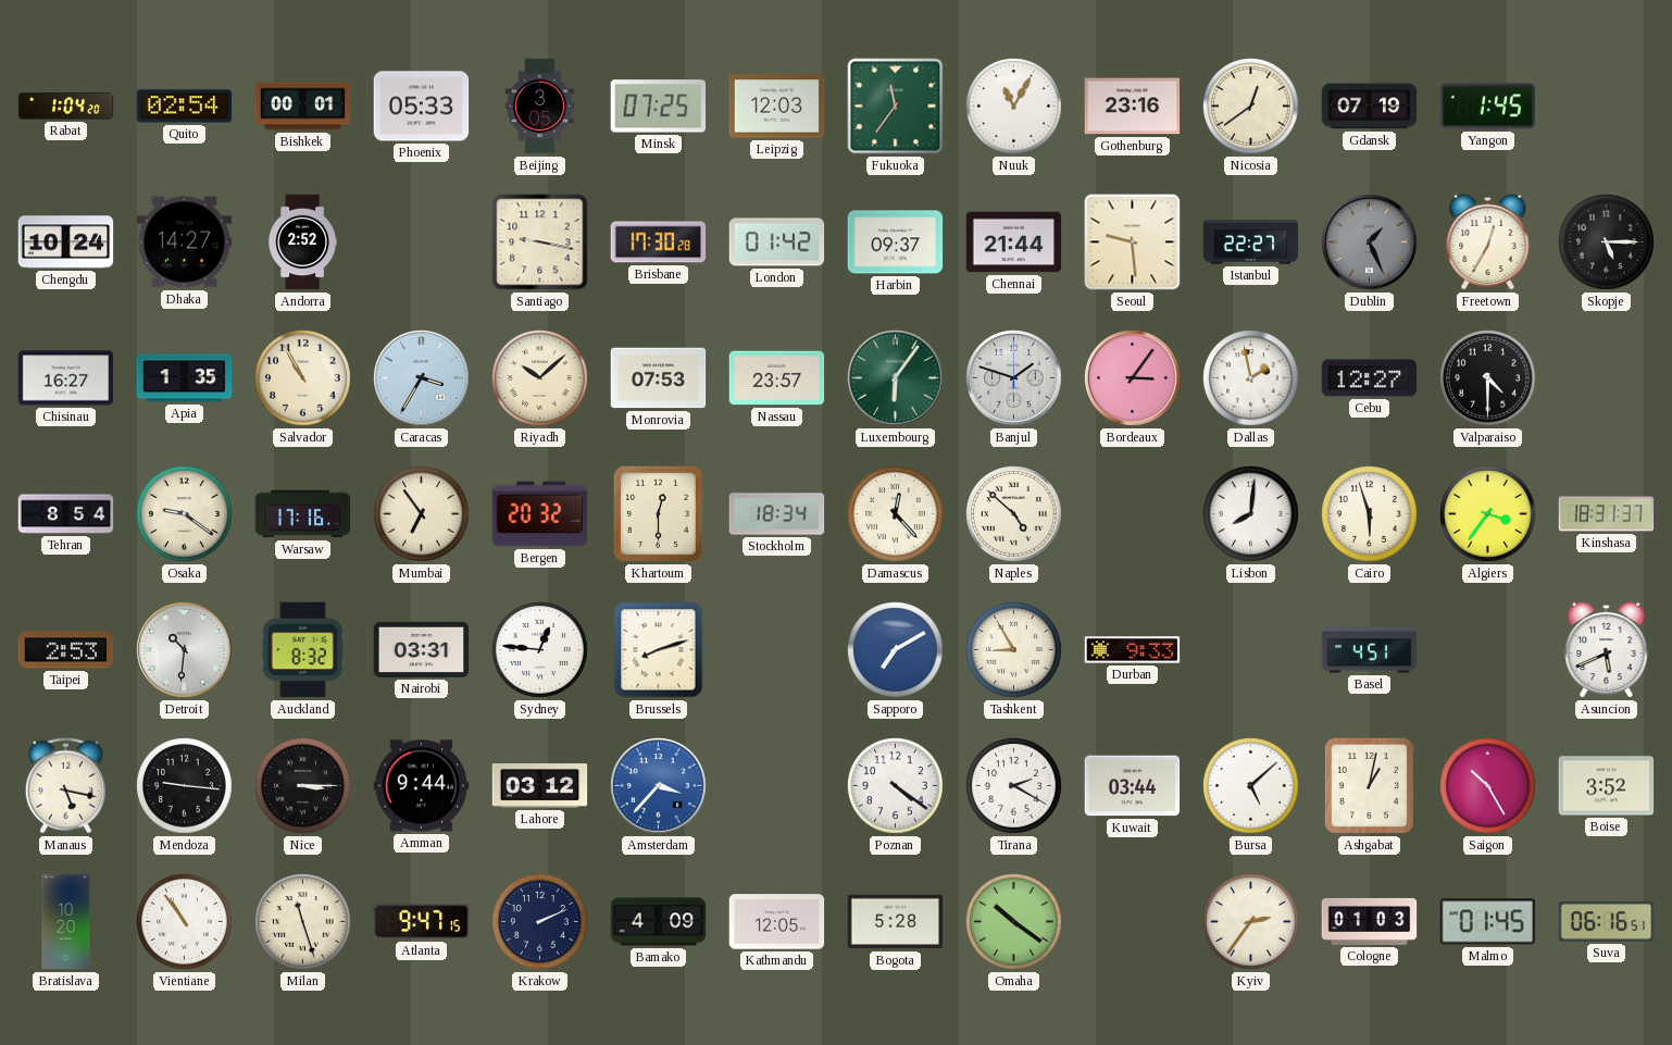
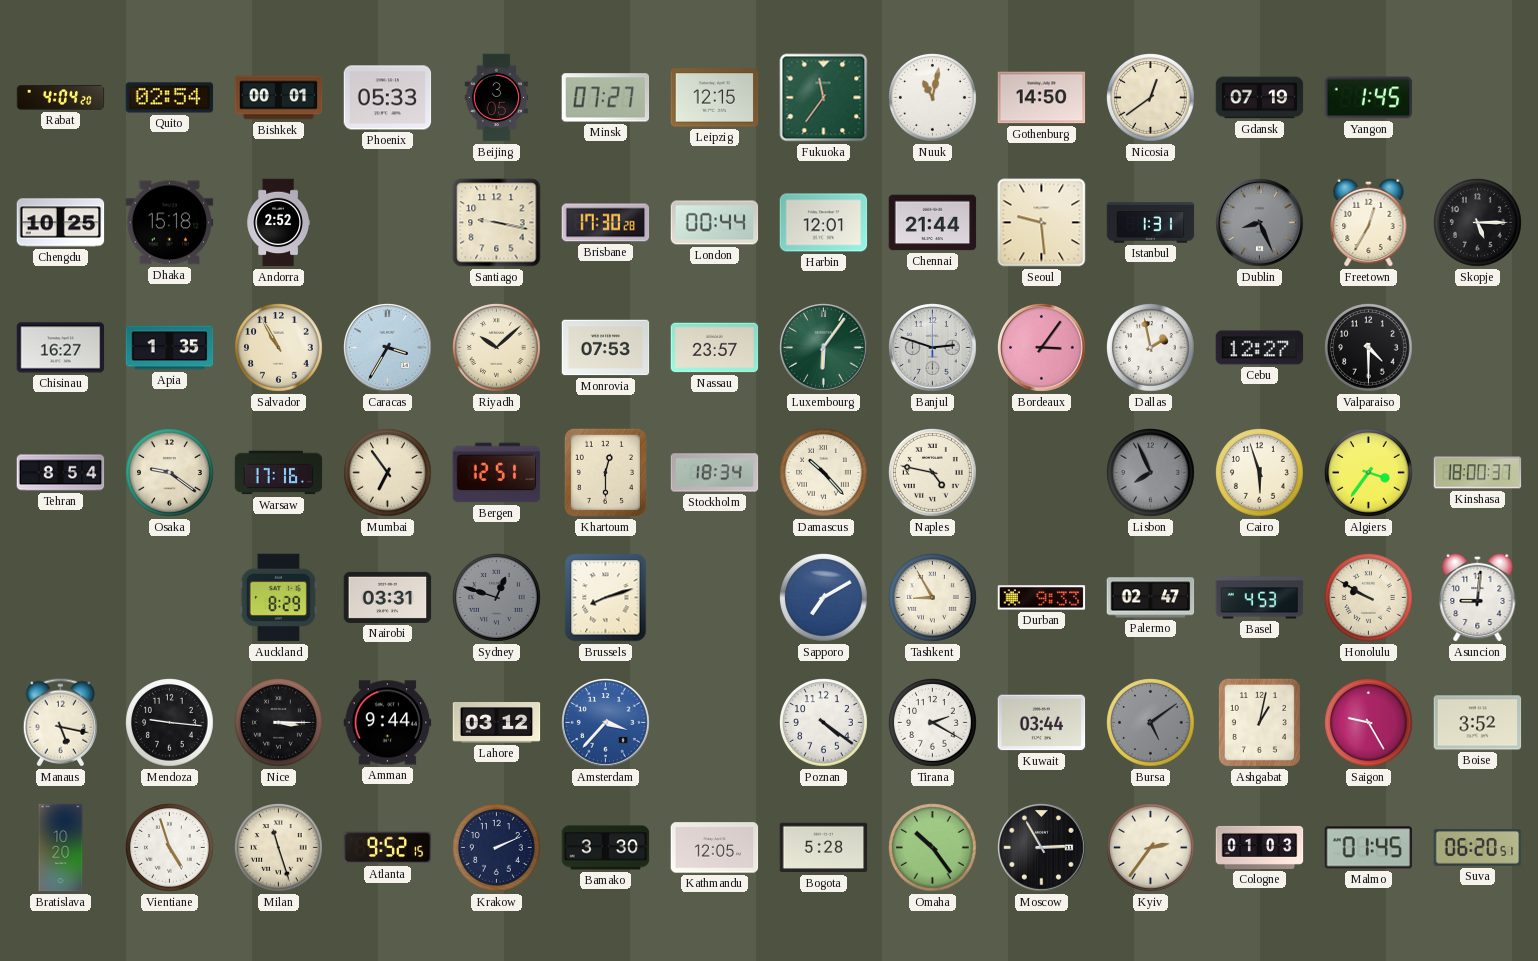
Rabat: 1:04 -> 4:04
Minsk: 07:25 -> 07:27
Leipzig: 12:03 -> 12:15
Nuuk: 11:05 -> 11:02
Gothenburg: 23:16 -> 14:50
Chengdu: 10:24 -> 10:25
Dhaka: 14:27 -> 15:18
London: 01:42 -> 00:44
Harbin: 09:37 -> 12:01
Istanbul: 22:27 -> 1:31
Dublin: 1:26 -> 8:26
Banjul: 1:48 -> 2:48
Bergen: 20:32 -> 12:51
Damascus: 12:23 -> 10:23
Naples: 4:52 -> 4:47
Lisbon: 8:01 -> 7:56
Lisbon dial: white -> grey
Kinshasa: 18:31 -> 18:00
Taipei: 2:53 -> none
Detroit: 10:31 -> none
Auckland: 8:32 -> 8:29
Sydney: 12:46 -> 12:48
Sydney dial: white -> grey
Palermo: none -> 02:47
Basel: 4:51 -> 4:53
Honolulu: none -> 9:50
Asuncion: 5:41 -> 9:01
Bursa: 5:08 -> 5:09
Bursa dial: white -> grey
Saigon: 10:25 -> 9:25
Vientiane: 10:54 -> 4:57
Atlanta: 9:47 -> 9:52
Bamako: 4:09 -> 3:30
Omaha: 10:21 -> 10:24
Moscow: none -> 2:55
Suva: 06:16 -> 06:20
